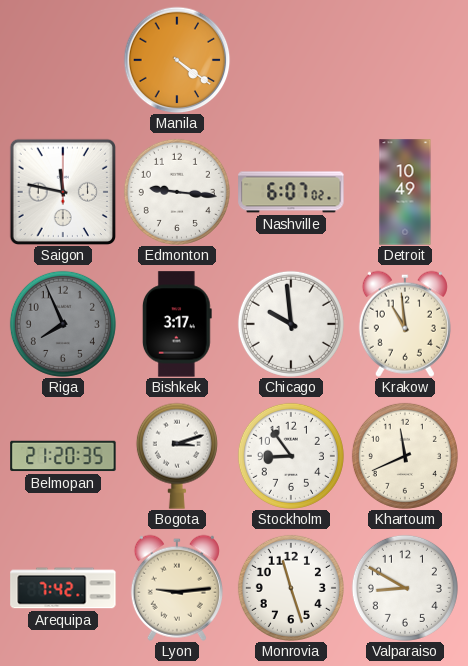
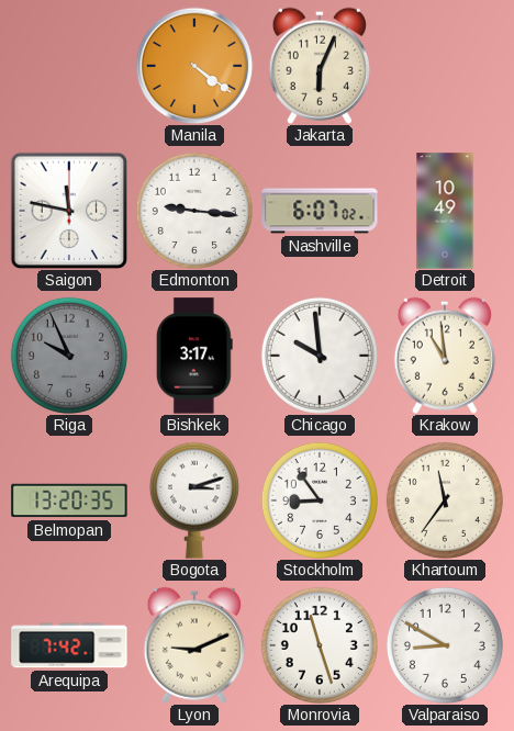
Jakarta: none -> 6:04
Riga: 7:56 -> 9:56
Belmopan: 21:20 -> 13:20
Khartoum: 11:41 -> 11:36
Lyon: 9:14 -> 9:11
